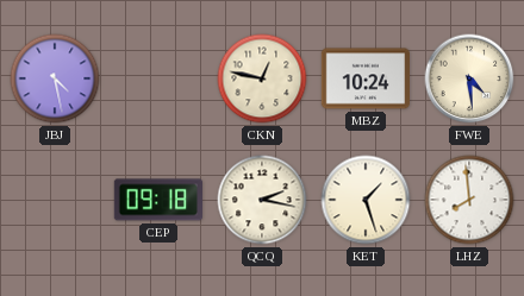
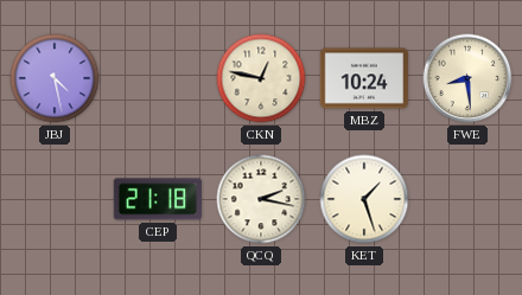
FWE: 4:29 -> 8:29
CEP: 09:18 -> 21:18
LHZ: 7:59 -> none
